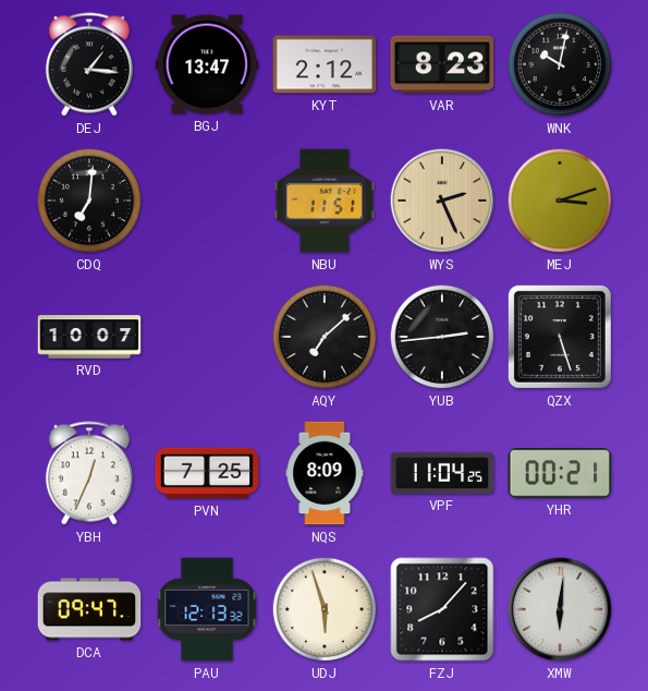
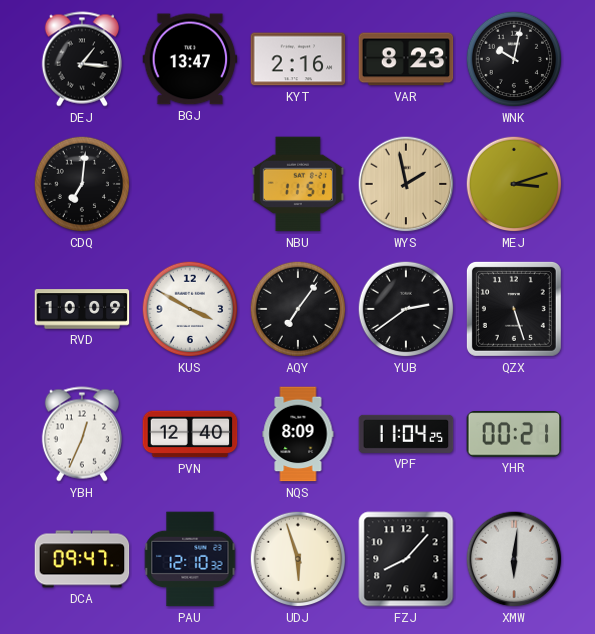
KYT: 2:12 -> 2:16
WYS: 2:26 -> 1:58
RVD: 10:07 -> 10:09
KUS: none -> 3:50
AQY: 7:08 -> 7:06
YUB: 2:44 -> 2:39
PVN: 7:25 -> 12:40
PAU: 12:13 -> 12:10
